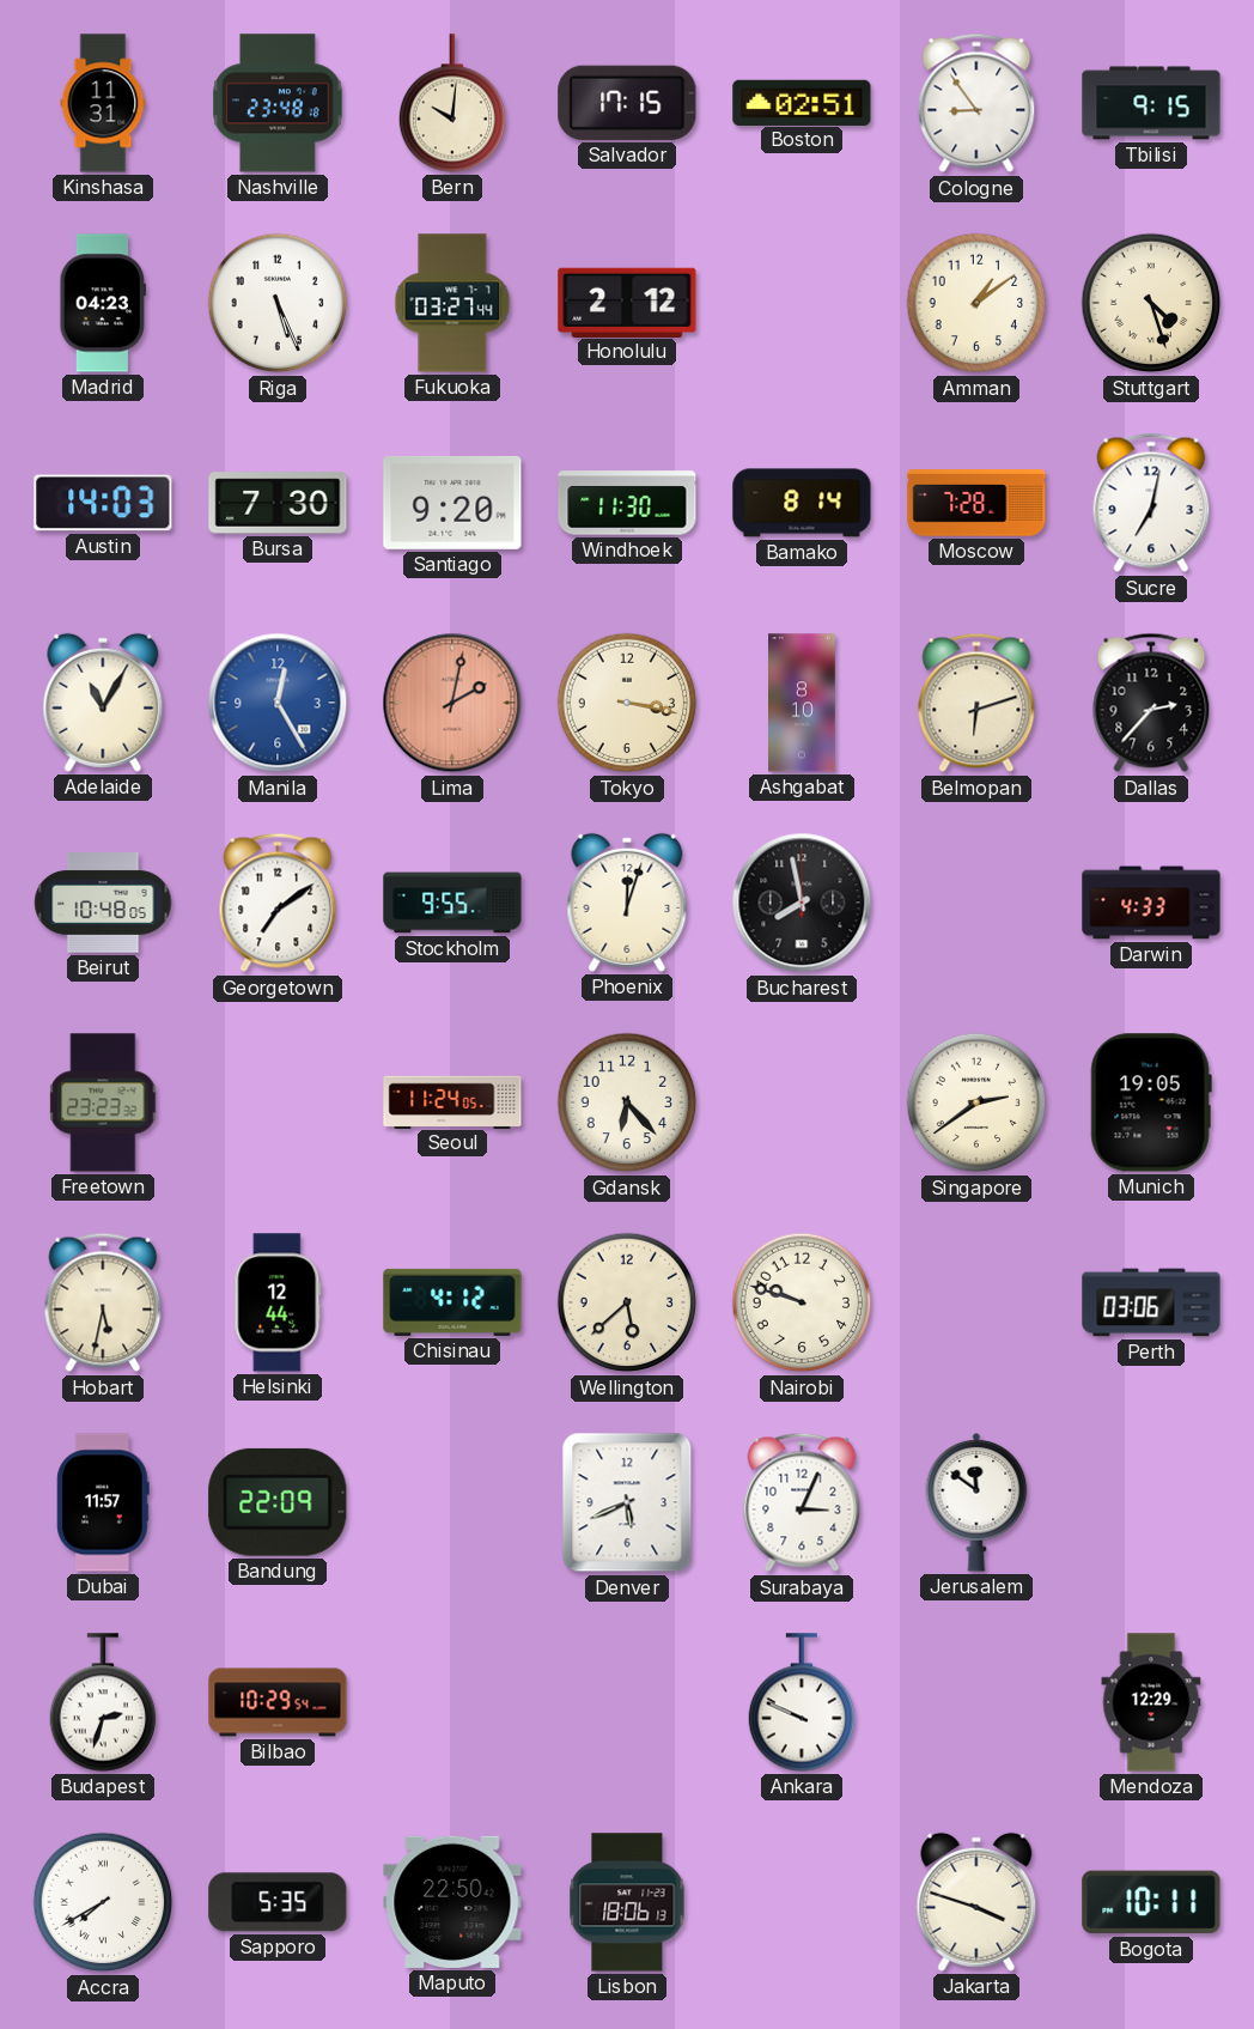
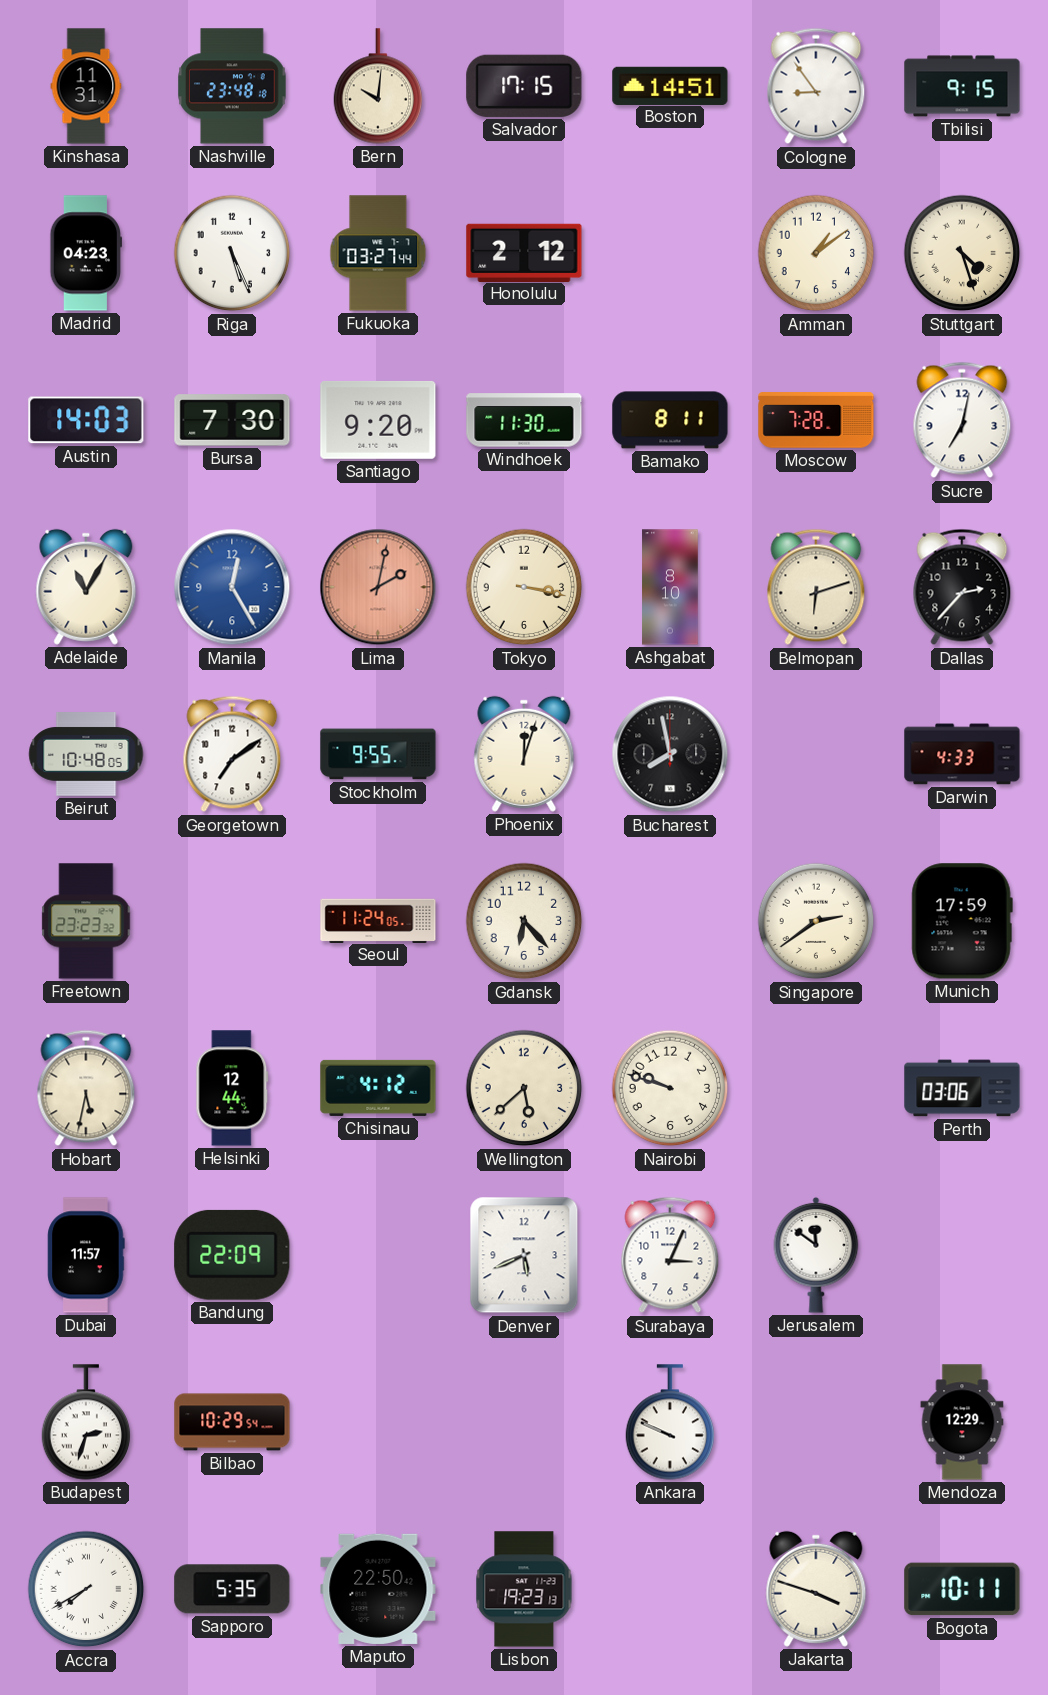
Boston: 02:51 -> 14:51
Bamako: 8:14 -> 8:11
Munich: 19:05 -> 17:59
Lisbon: 18:06 -> 19:23
